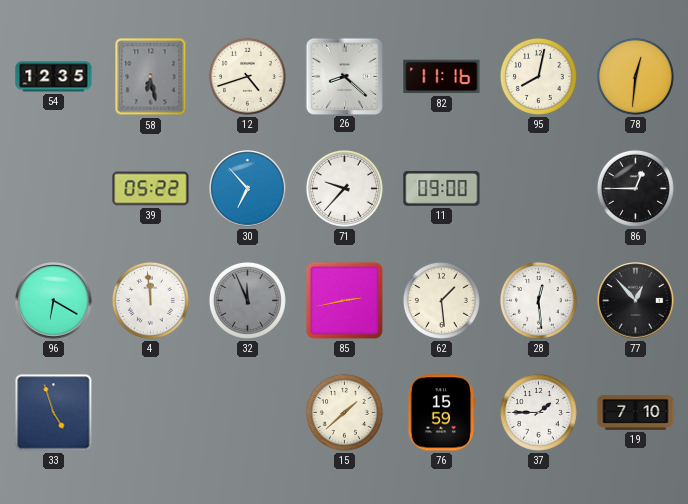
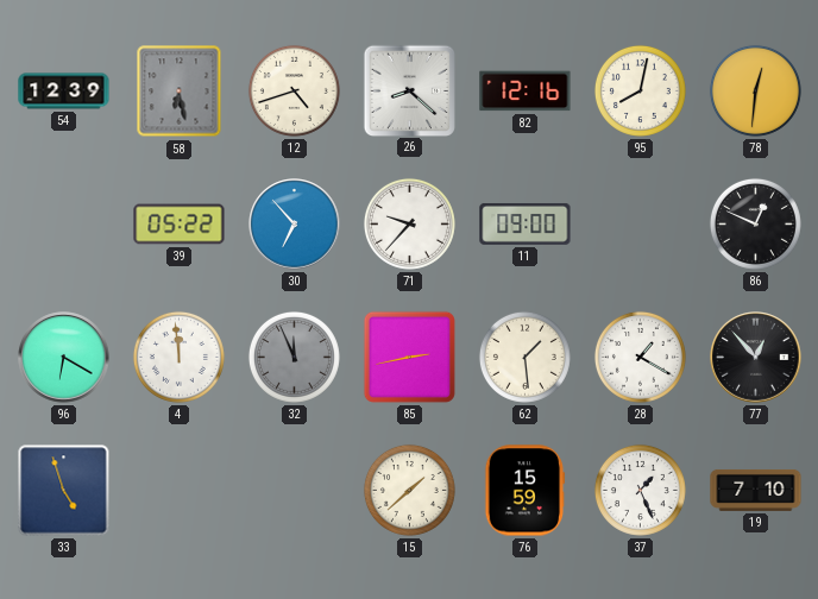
54: 12:35 -> 12:39
82: 11:16 -> 12:16
86: 12:45 -> 12:49
28: 12:29 -> 1:20
37: 1:45 -> 1:26
